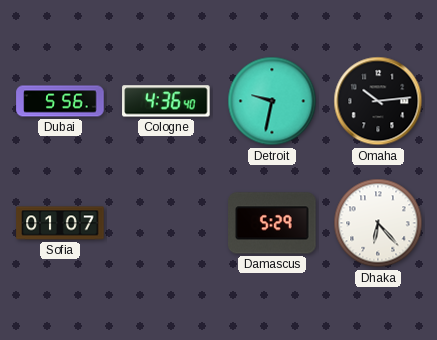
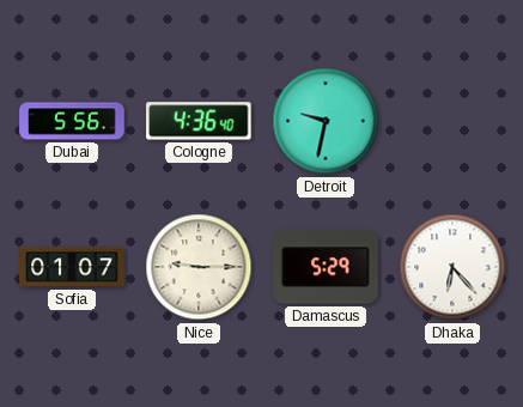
Omaha: 10:14 -> none
Nice: none -> 9:15
